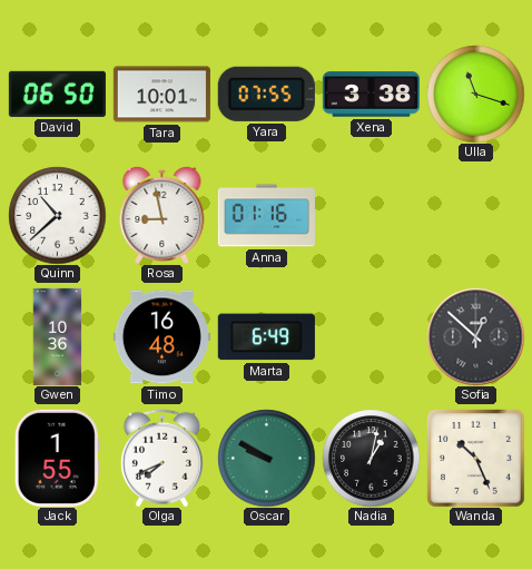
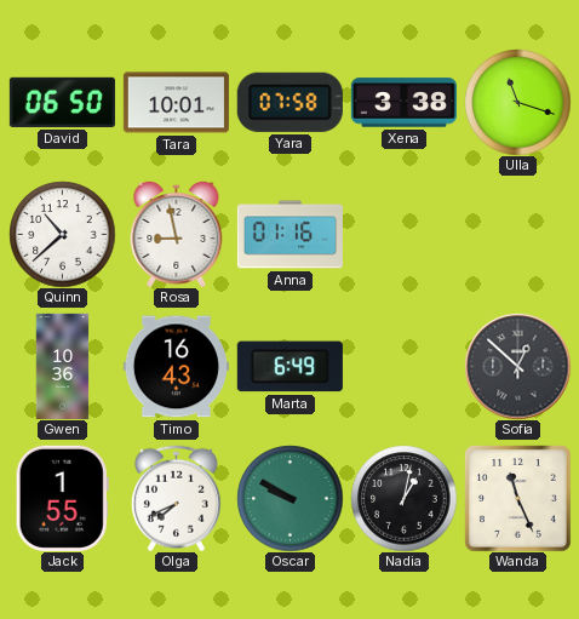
Yara: 07:55 -> 07:58
Timo: 16:48 -> 16:43
Wanda: 10:26 -> 11:26
